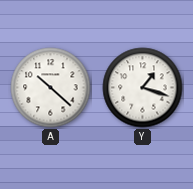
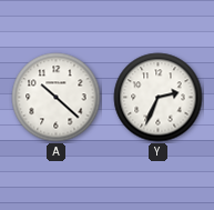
Y: 1:18 -> 2:34
